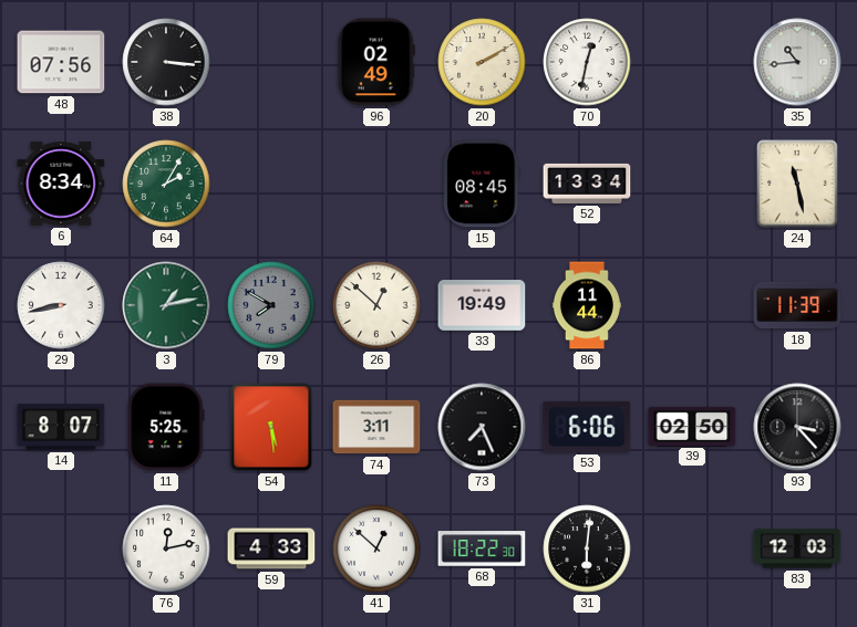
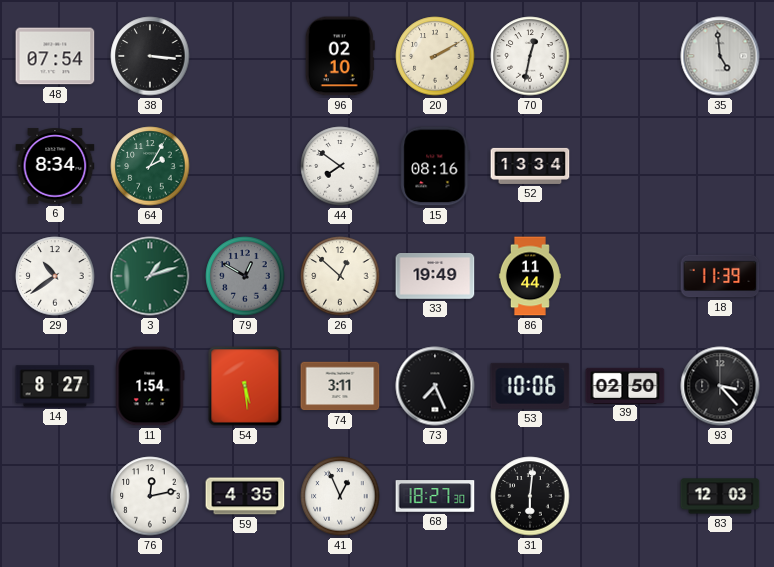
48: 07:56 -> 07:54
96: 02:49 -> 02:10
35: 10:44 -> 4:59
44: none -> 7:51
15: 08:45 -> 08:16
24: 11:28 -> none
29: 8:43 -> 10:39
3: 1:13 -> 1:12
79: 7:50 -> 12:50
14: 8:07 -> 8:27
11: 5:25 -> 1:54
53: 6:06 -> 10:06
59: 4:33 -> 4:35
41: 12:52 -> 12:56
68: 18:22 -> 18:27
